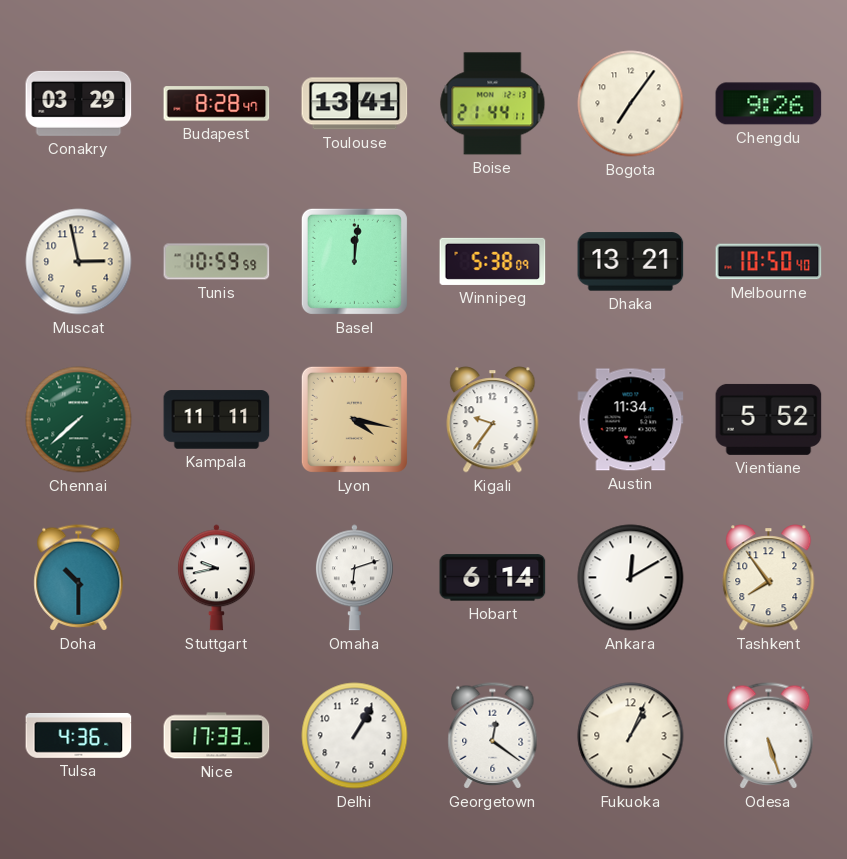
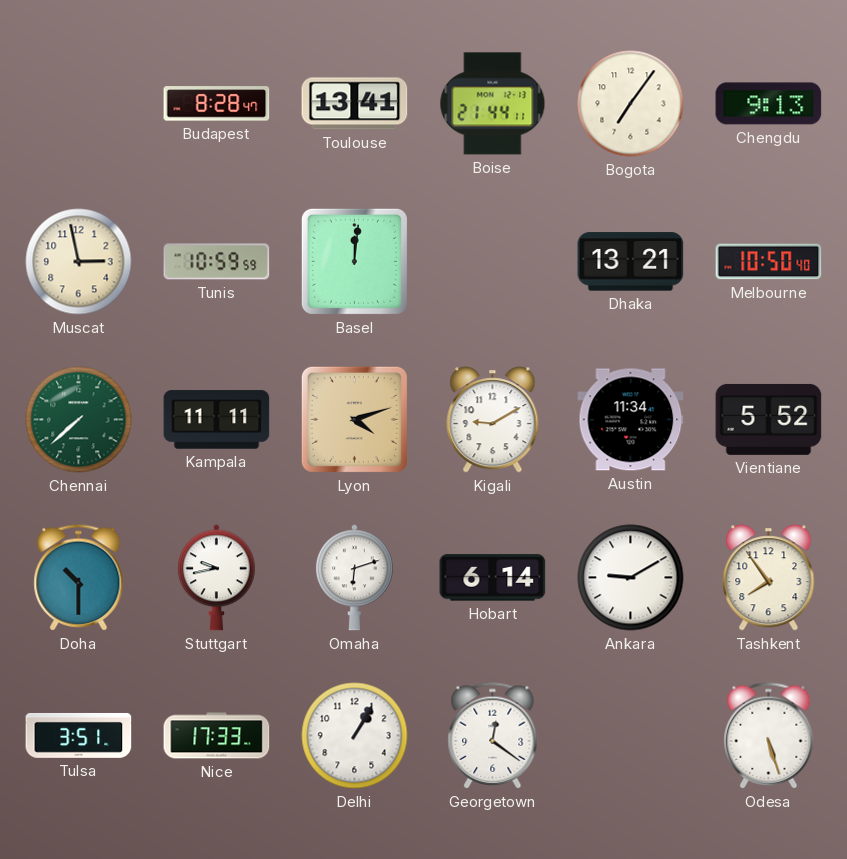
Conakry: 03:29 -> none
Chengdu: 9:26 -> 9:13
Winnipeg: 5:38 -> none
Lyon: 4:17 -> 4:12
Kigali: 9:36 -> 9:10
Ankara: 12:10 -> 9:10
Tulsa: 4:36 -> 3:51
Fukuoka: 1:04 -> none
